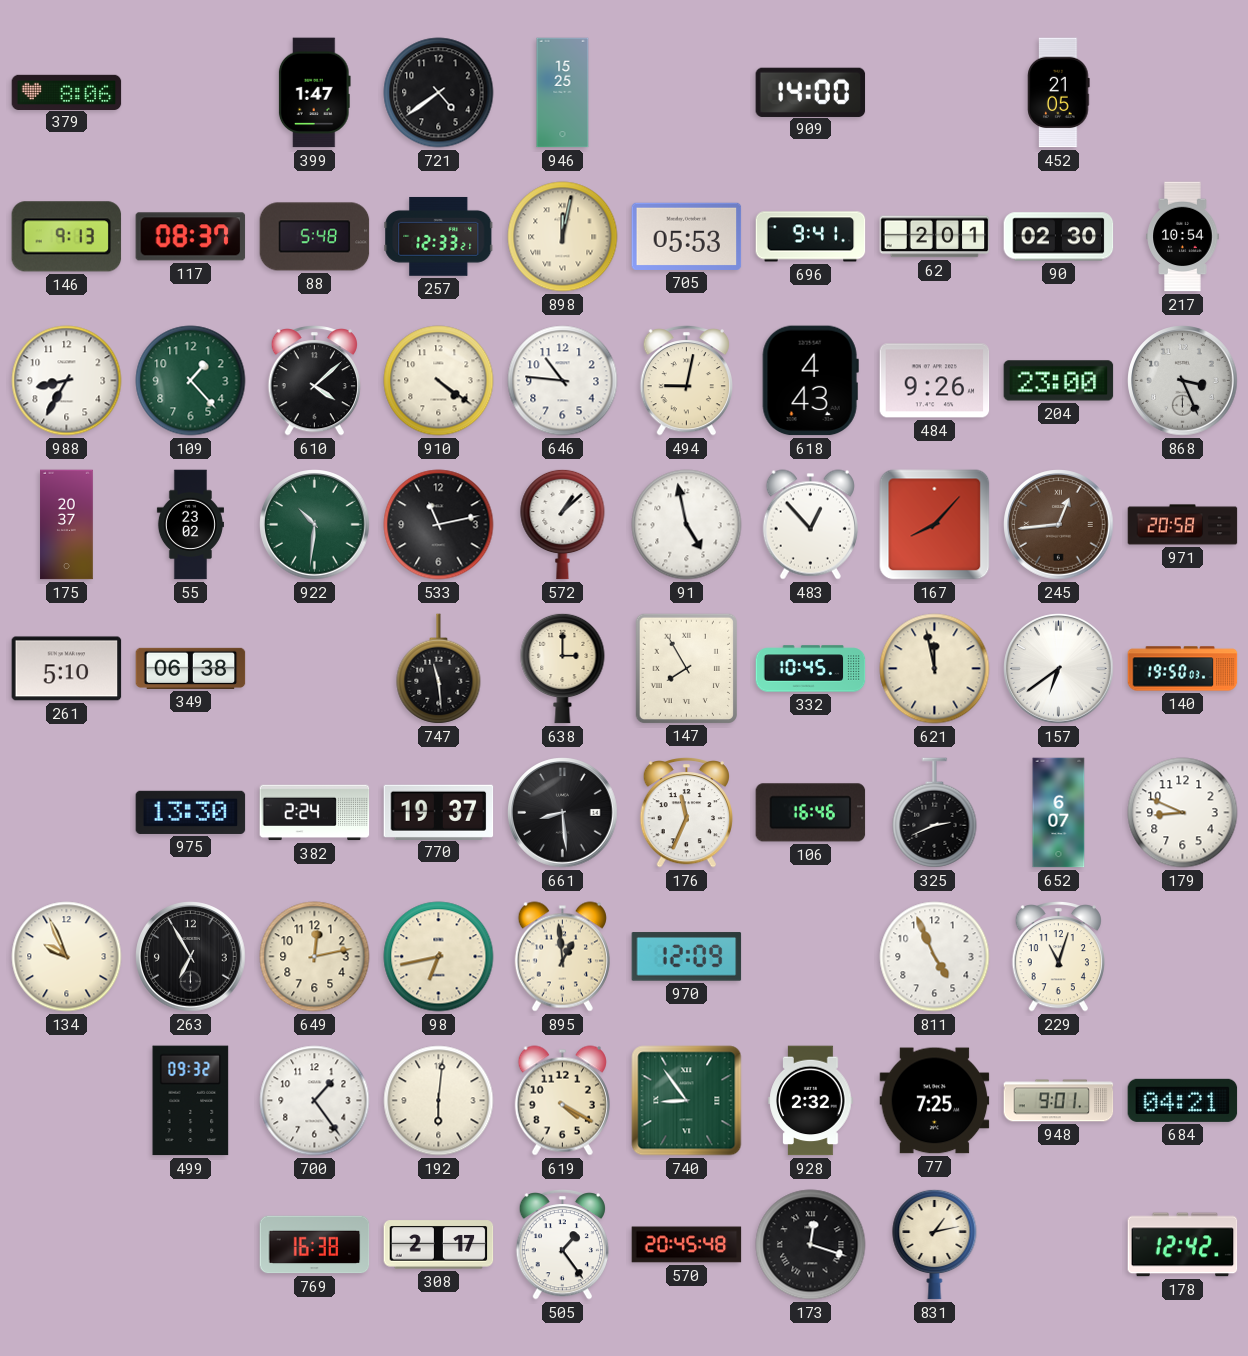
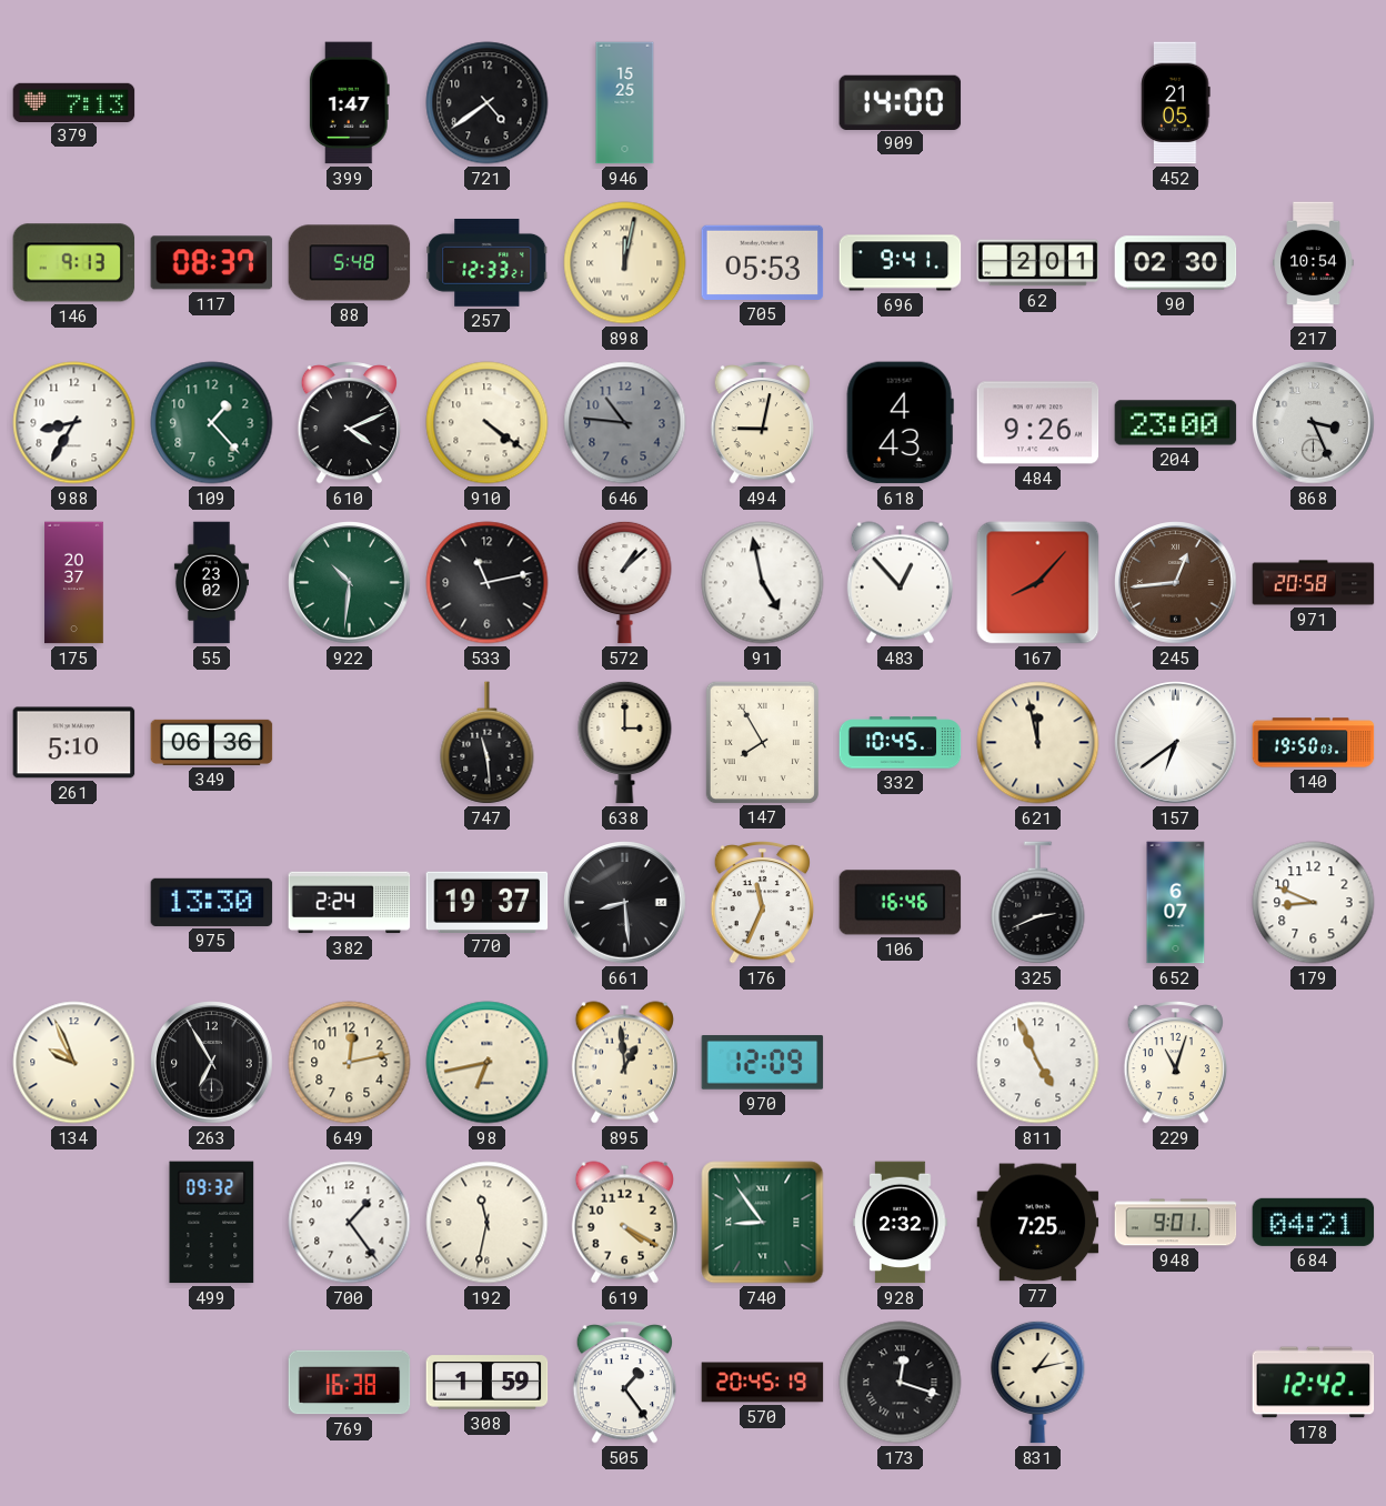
379: 8:06 -> 7:13
610: 4:08 -> 4:11
646 dial: white -> grey
349: 06:38 -> 06:36
192: 6:01 -> 11:32
308: 2:17 -> 1:59
570: 20:45:48 -> 20:45:19
